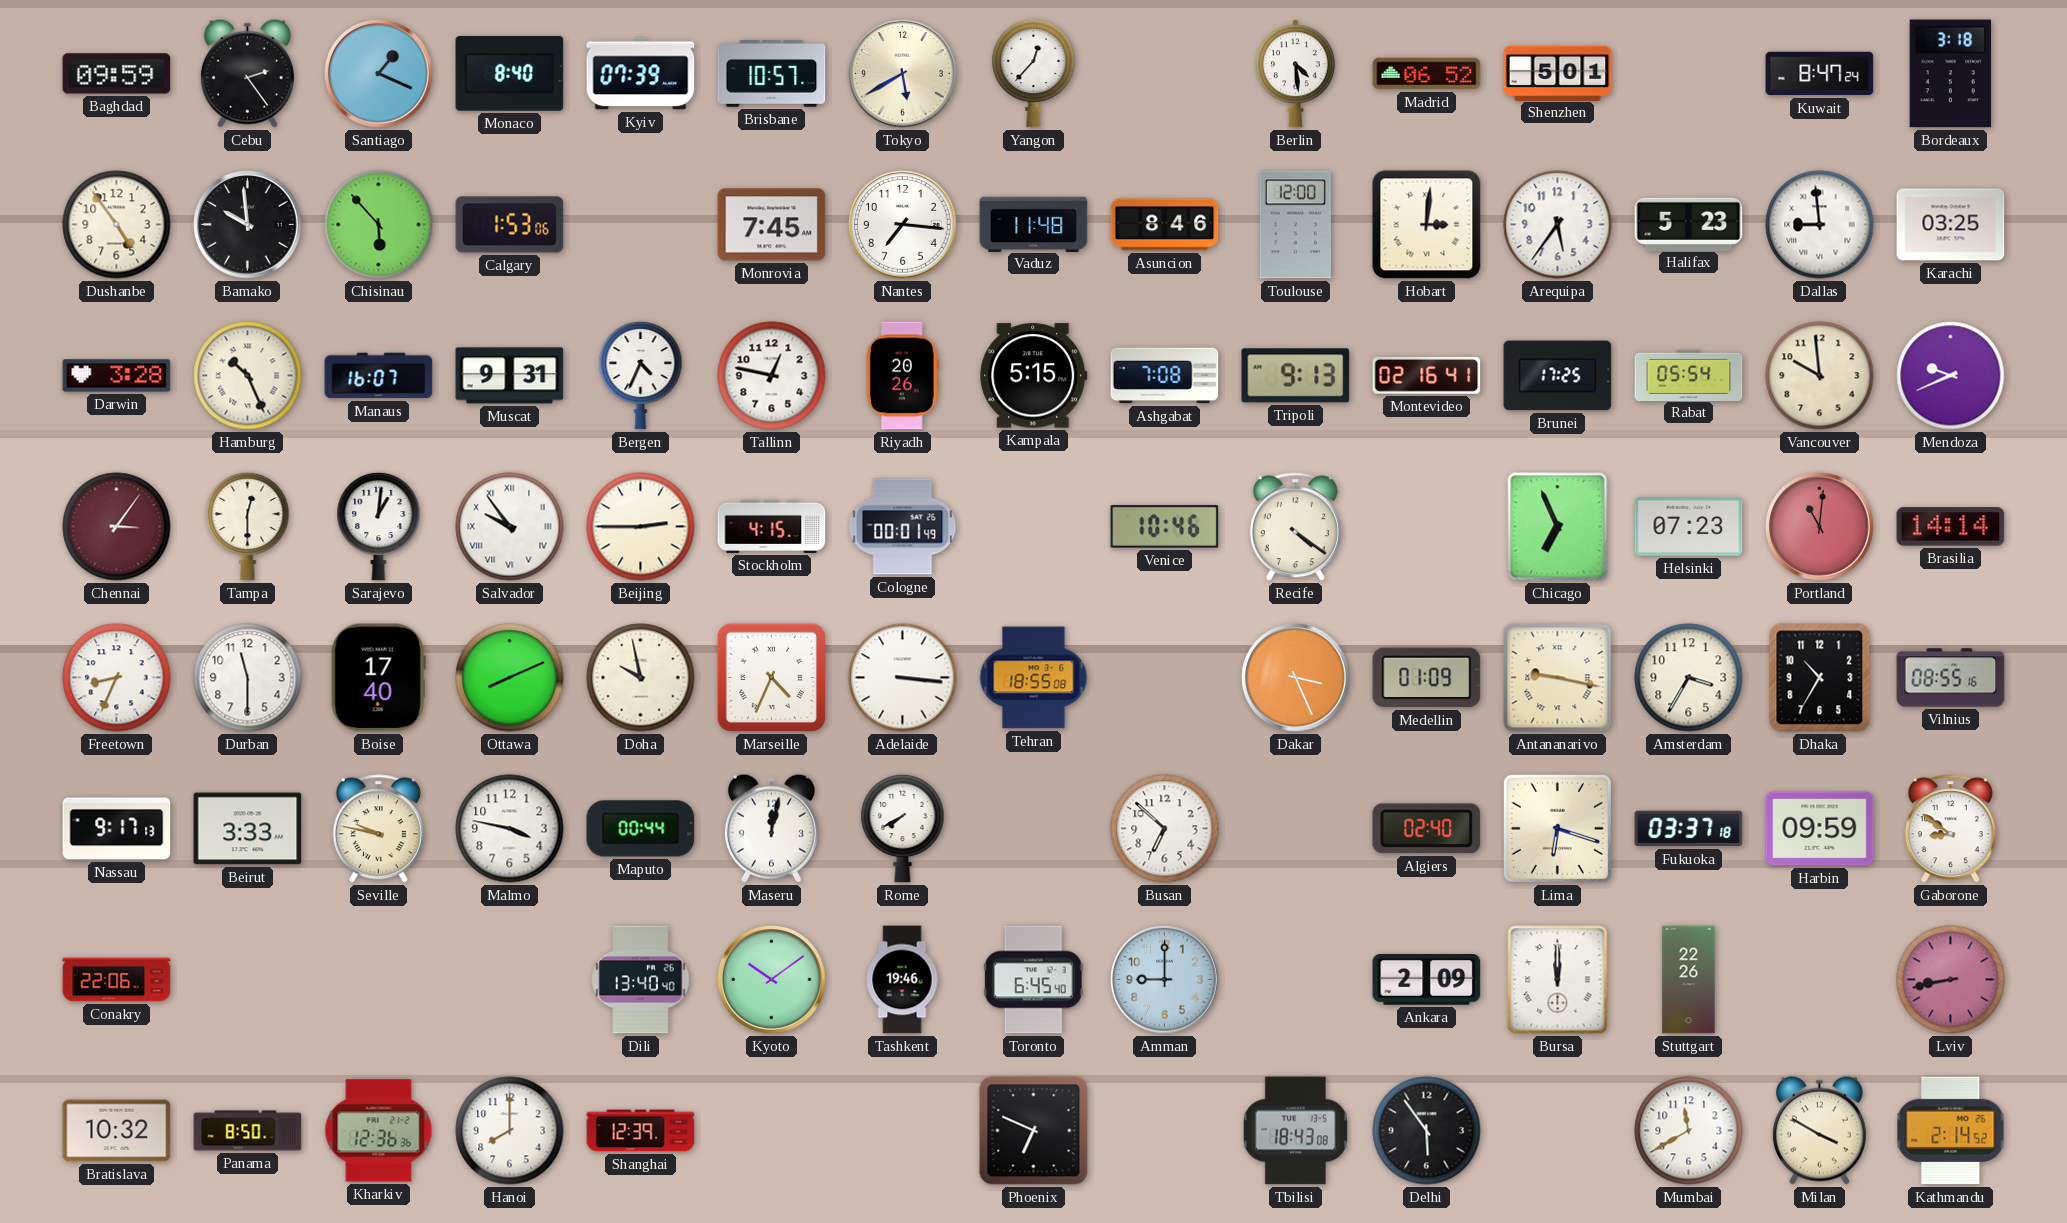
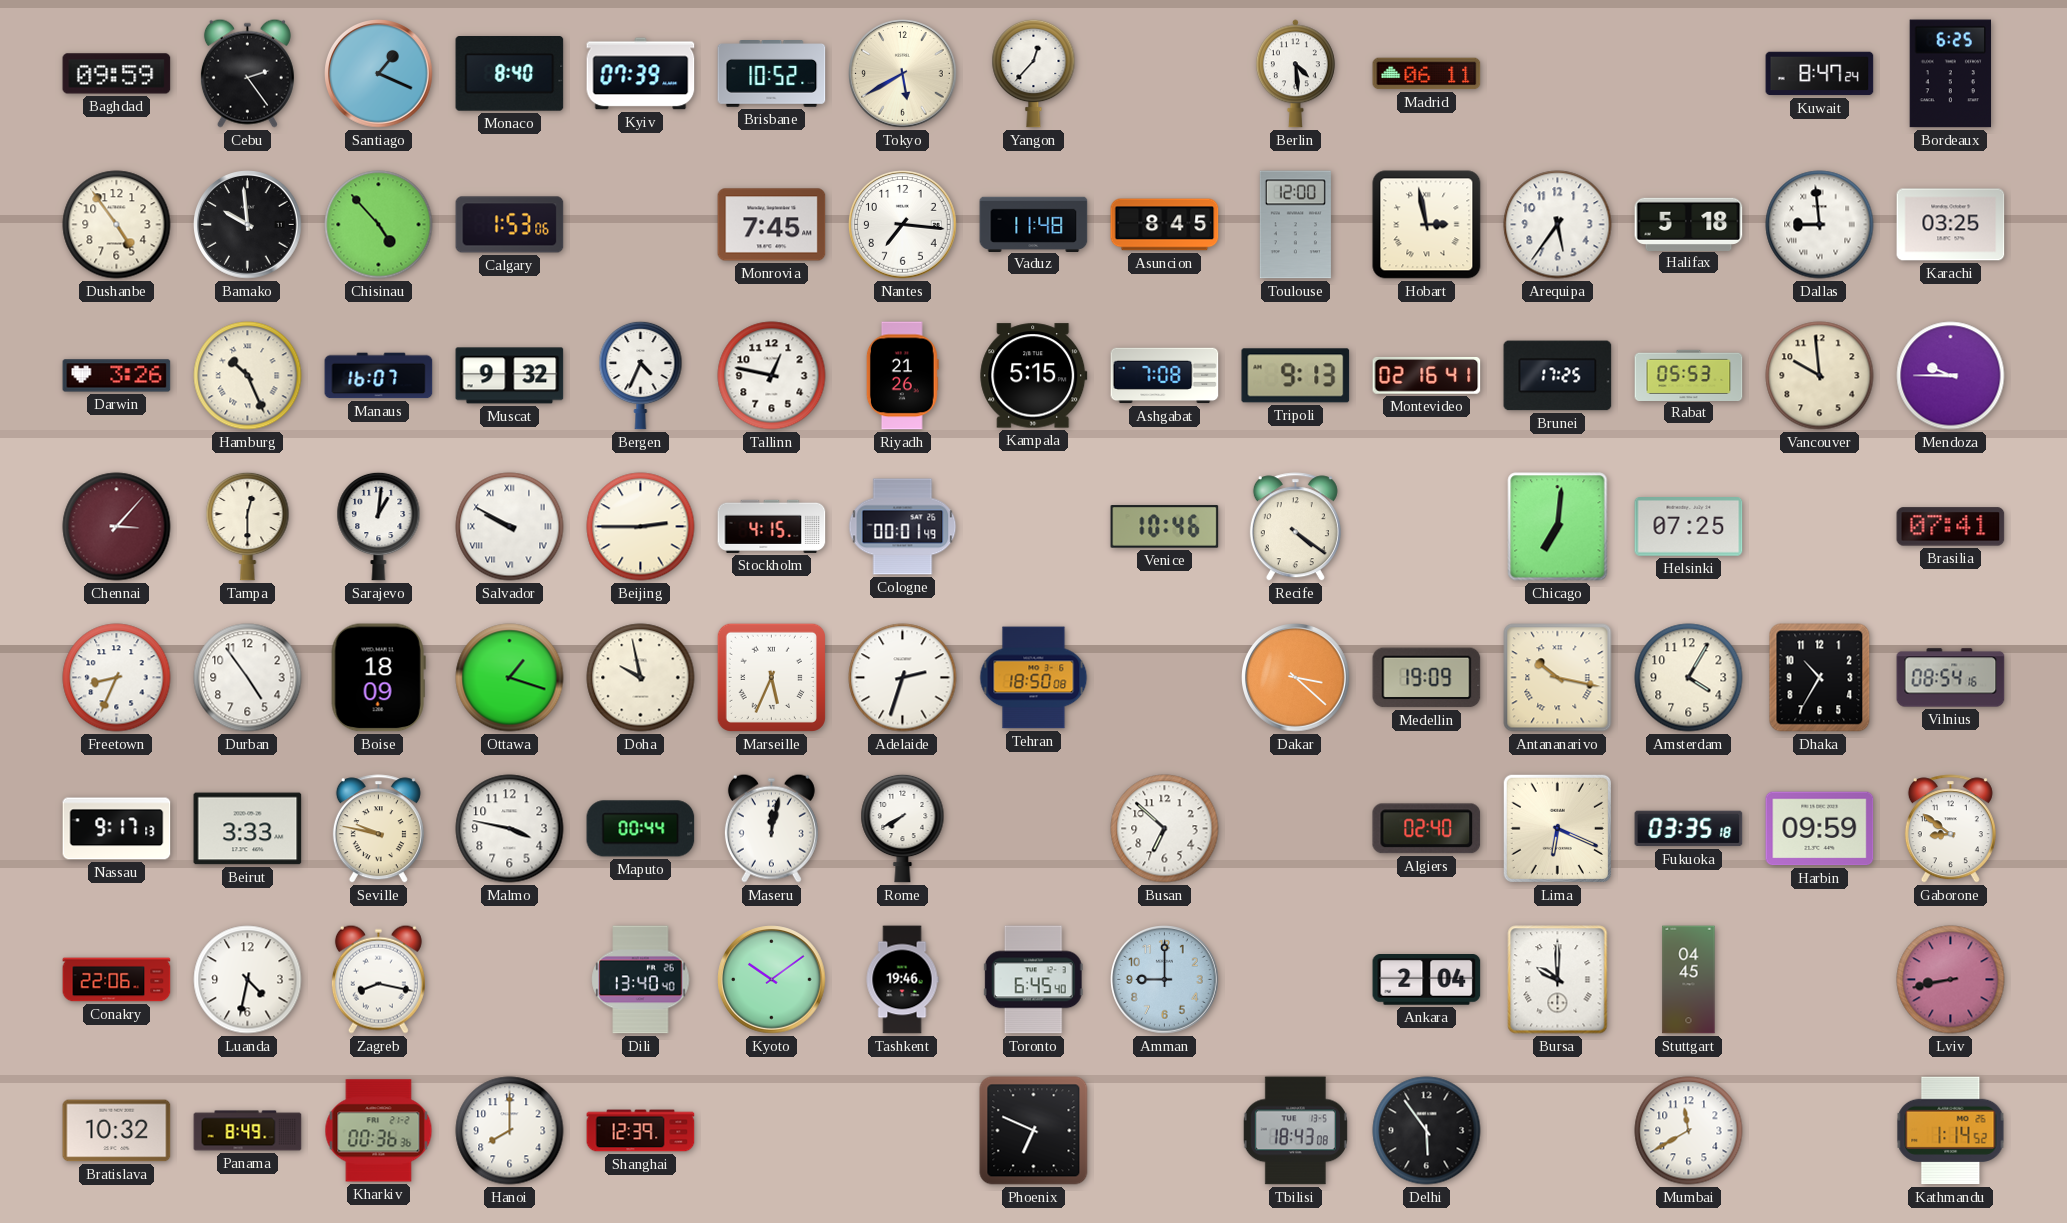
Brisbane: 10:57 -> 10:52
Madrid: 06:52 -> 06:11
Shenzhen: 5:01 -> none
Bordeaux: 3:18 -> 6:25
Chisinau: 5:53 -> 4:53
Asuncion: 8:46 -> 8:45
Hobart: 3:01 -> 2:58
Halifax: 5:23 -> 5:18
Darwin: 3:28 -> 3:26
Muscat: 9:31 -> 9:32
Riyadh: 20:26 -> 21:26
Rabat: 05:54 -> 05:53
Mendoza: 9:41 -> 9:45
Chennai: 3:06 -> 3:07
Salvador: 9:54 -> 9:50
Chicago: 6:56 -> 7:01
Helsinki: 07:23 -> 07:25
Portland: 11:01 -> none
Brasilia: 14:14 -> 07:41
Durban: 11:30 -> 4:54
Boise: 17:40 -> 18:09
Ottawa: 8:11 -> 1:18
Marseille: 4:34 -> 5:34
Adelaide: 3:16 -> 2:33
Tehran: 18:55 -> 18:50
Dakar: 3:26 -> 3:22
Medellin: 01:09 -> 19:09
Antananarivo: 9:17 -> 10:17
Amsterdam: 3:35 -> 4:05
Vilnius: 08:55 -> 08:54
Lima: 6:18 -> 6:19
Fukuoka: 03:37 -> 03:35
Luanda: none -> 4:32
Zagreb: none -> 8:17
Ankara: 2:09 -> 2:04
Bursa: 12:00 -> 10:00
Stuttgart: 22:26 -> 04:45
Panama: 8:50 -> 8:49
Kharkiv: 12:36 -> 00:36
Milan: 3:50 -> none
Kathmandu: 2:14 -> 1:14
